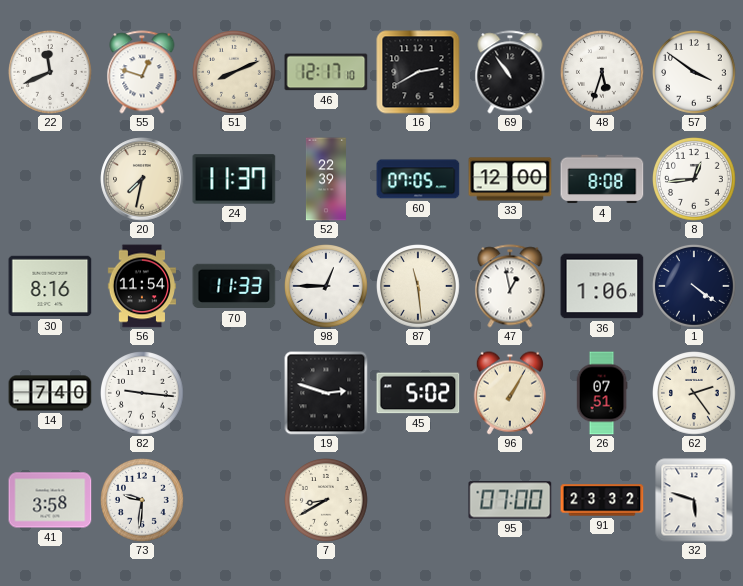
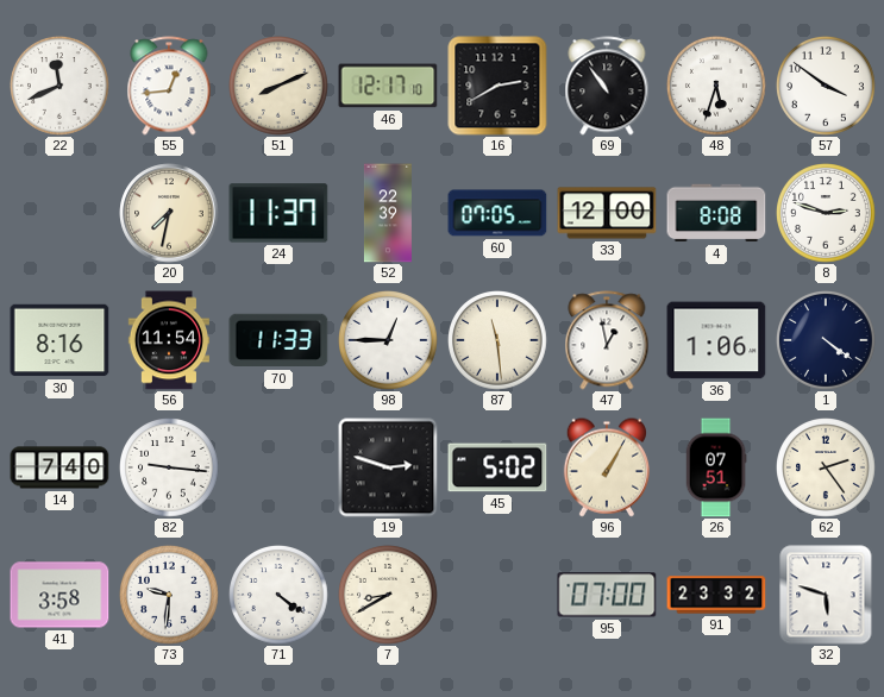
55: 12:48 -> 12:44
8: 12:44 -> 2:48
71: none -> 4:21
